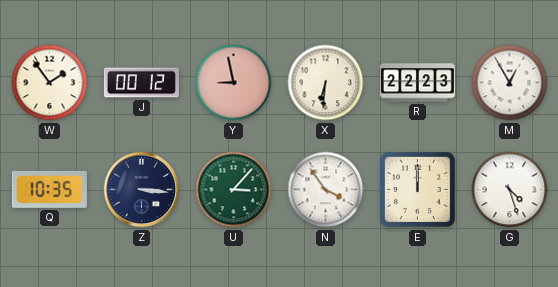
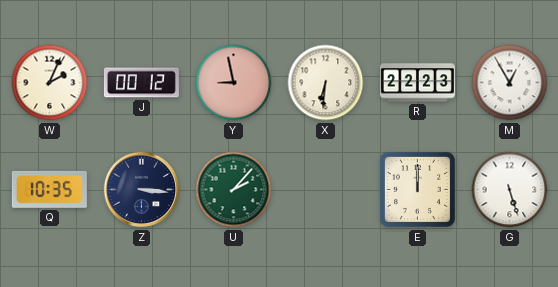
W: 1:54 -> 2:04
U: 3:07 -> 2:07
N: 3:54 -> none
G: 4:27 -> 5:27
